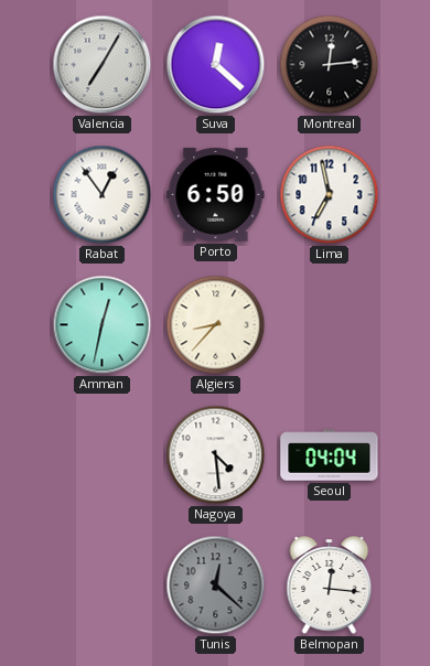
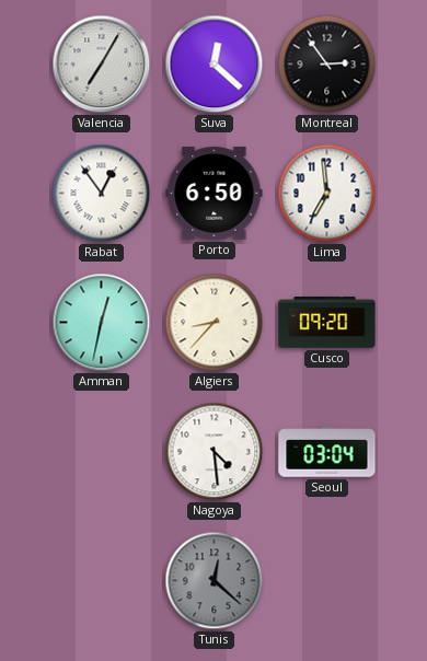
Montreal: 12:14 -> 2:54
Lima: 6:58 -> 6:59
Cusco: none -> 09:20
Seoul: 04:04 -> 03:04
Belmopan: 12:16 -> none
